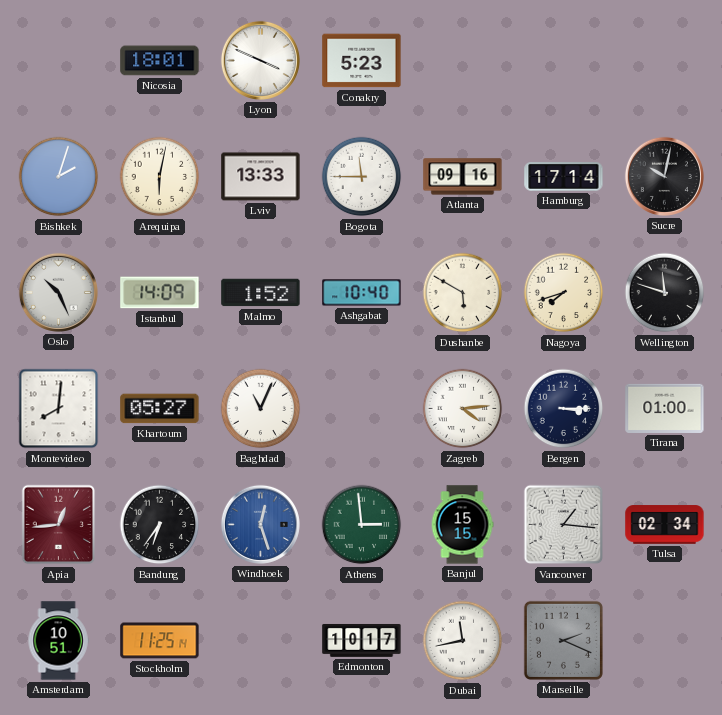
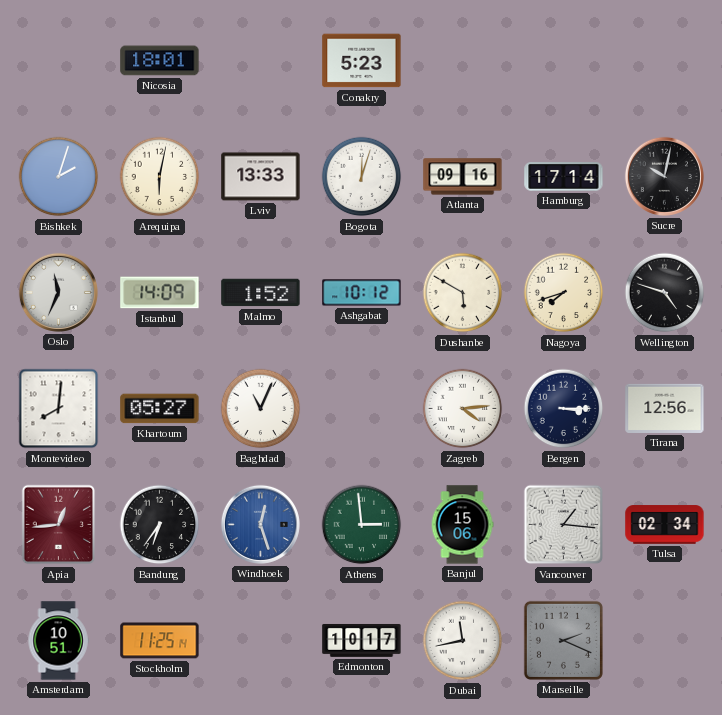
Lyon: 3:49 -> none
Bogota: 11:45 -> 12:03
Oslo: 10:26 -> 11:34
Ashgabat: 10:40 -> 10:12
Wellington: 11:48 -> 4:48
Tirana: 01:00 -> 12:56
Banjul: 15:15 -> 15:06
